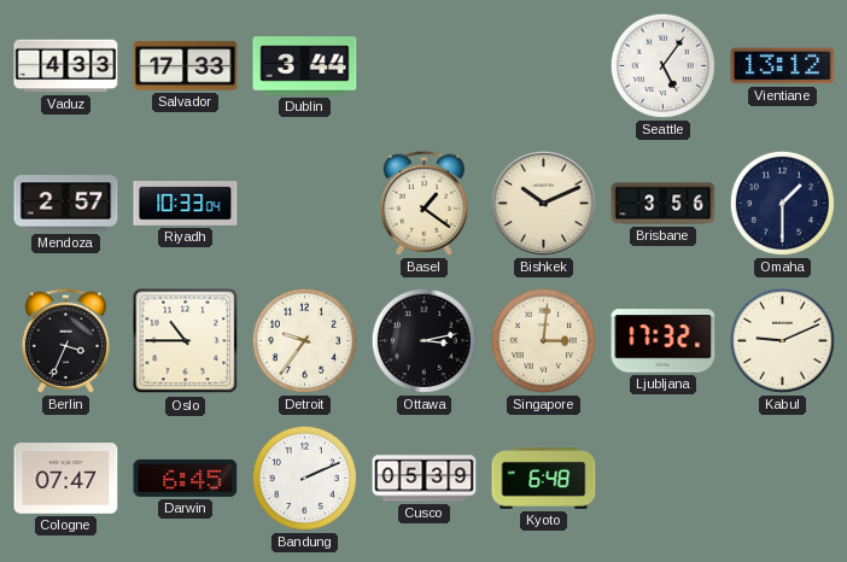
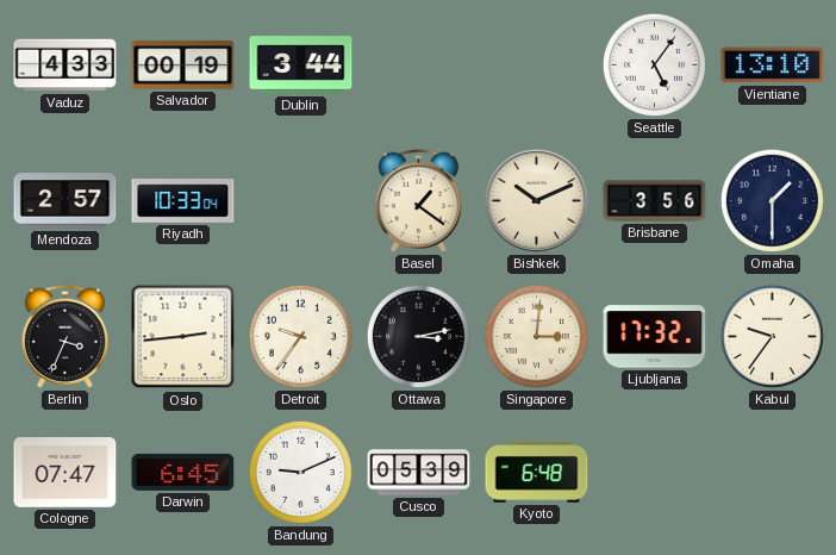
Salvador: 17:33 -> 00:19
Vientiane: 13:12 -> 13:10
Oslo: 10:45 -> 2:44
Kabul: 9:11 -> 9:36
Bandung: 2:11 -> 9:11
